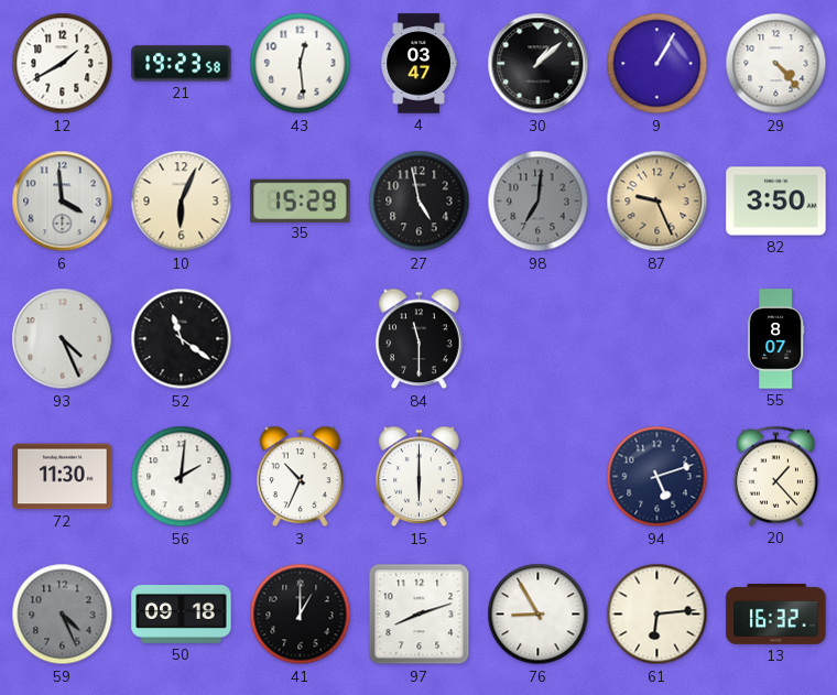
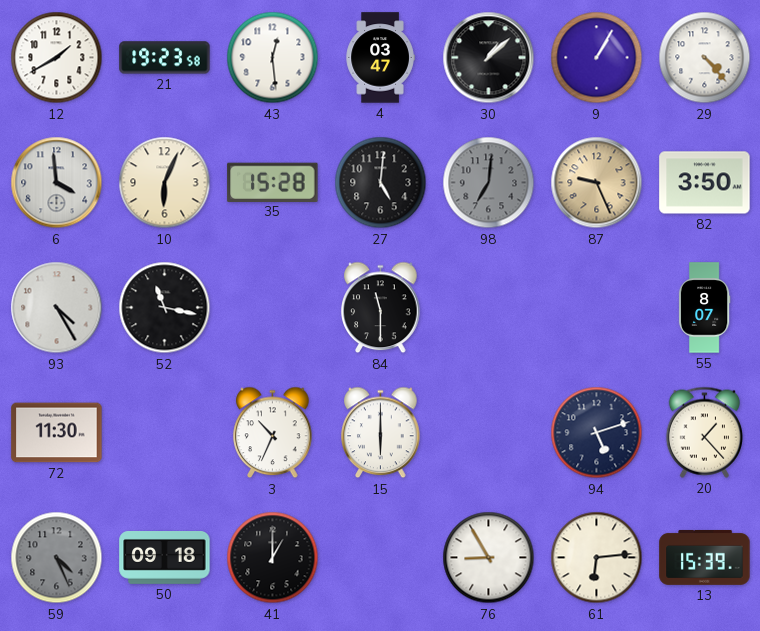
35: 15:29 -> 15:28
27: 4:58 -> 5:01
93: 4:26 -> 4:25
52: 11:21 -> 11:17
56: 2:01 -> none
97: 8:12 -> none
13: 16:32 -> 15:39
